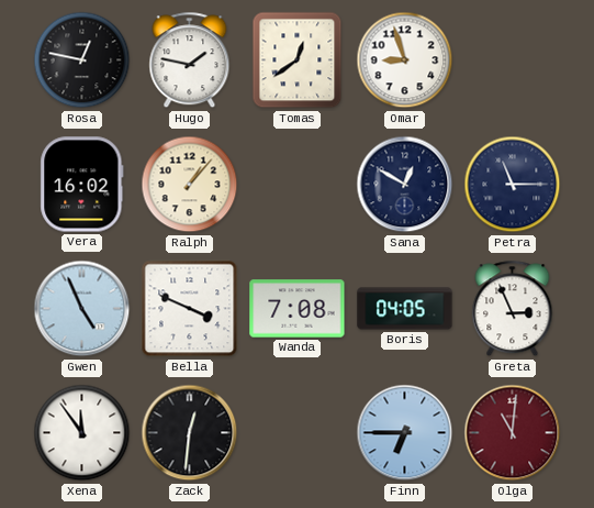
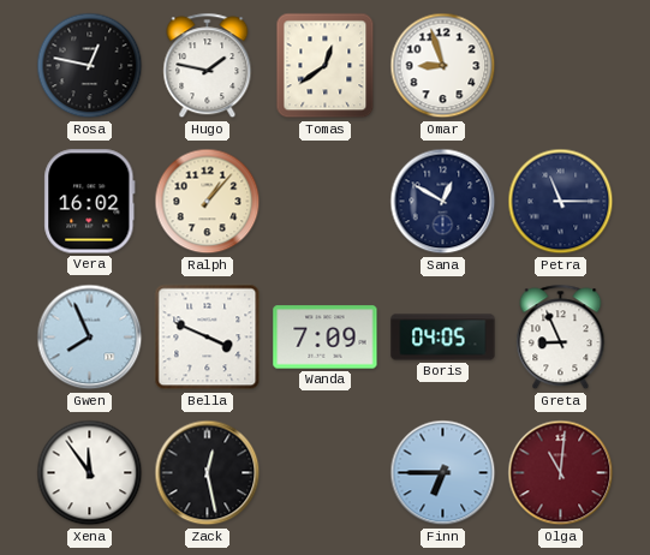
Gwen: 4:56 -> 7:56
Wanda: 7:08 -> 7:09
Greta: 2:56 -> 8:56
Zack: 12:31 -> 12:28
